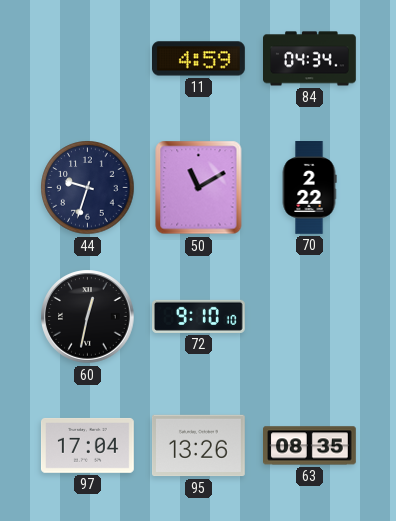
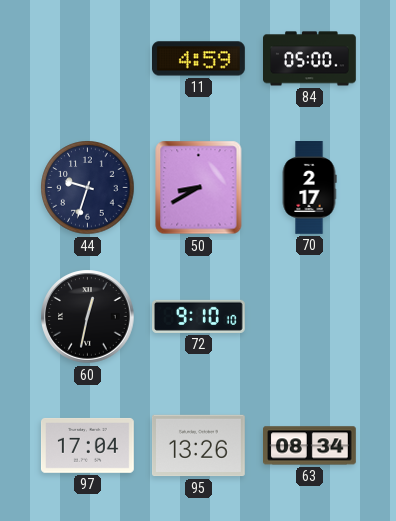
84: 04:34 -> 05:00
50: 11:10 -> 8:40
70: 2:22 -> 2:17
63: 08:35 -> 08:34
